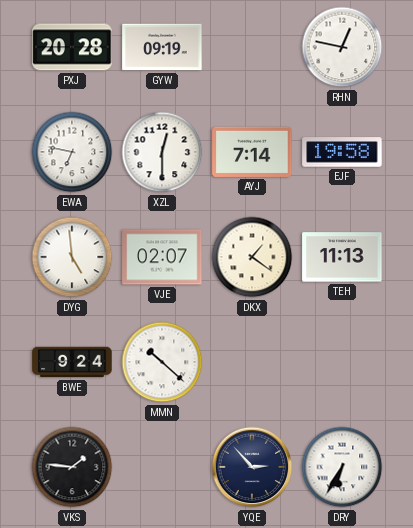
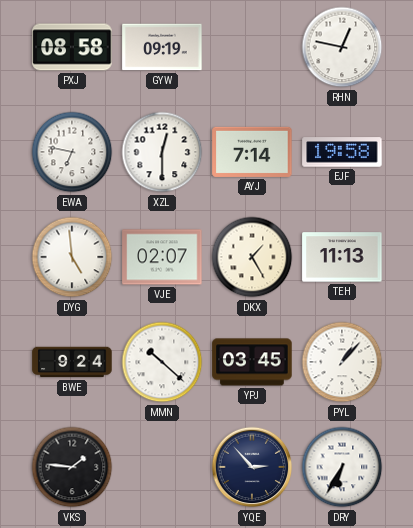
PXJ: 20:28 -> 08:58
DKX: 1:21 -> 1:25
YPJ: none -> 03:45
PYL: none -> 1:07
